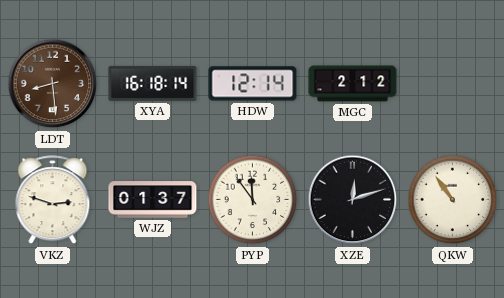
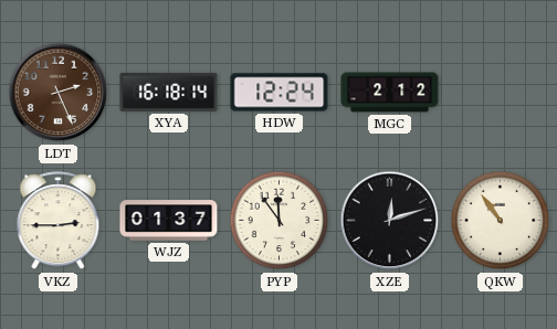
LDT: 8:29 -> 2:26
HDW: 12:14 -> 12:24
VKZ: 2:48 -> 2:45
